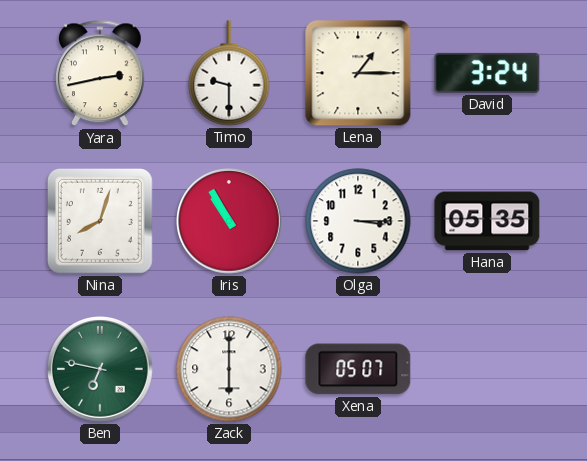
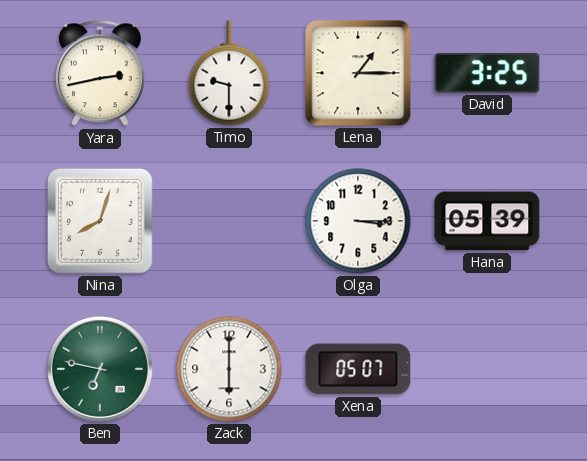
David: 3:24 -> 3:25
Iris: 10:55 -> none
Hana: 05:35 -> 05:39
